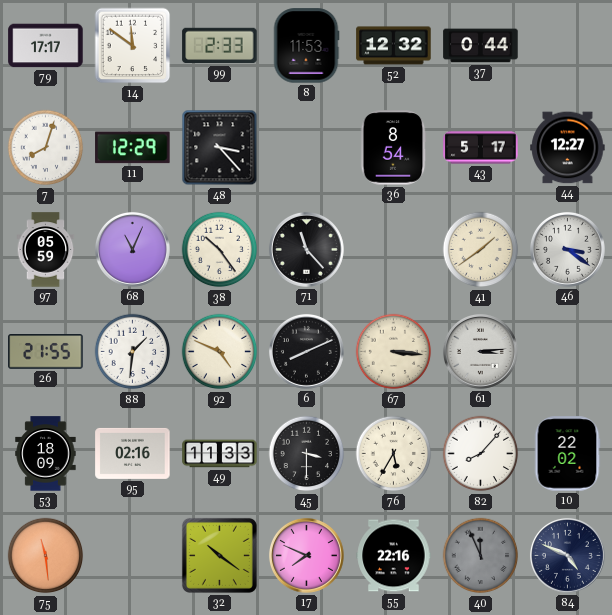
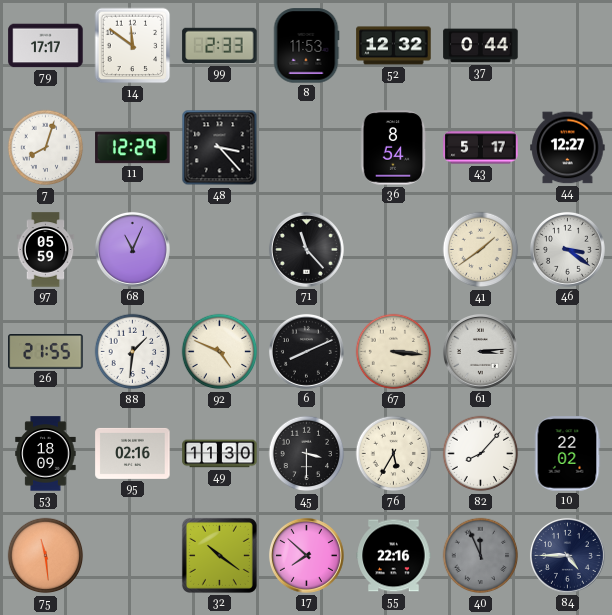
38: 10:24 -> none
49: 11:33 -> 11:30
17: 7:49 -> 7:52
84: 4:49 -> 4:45
